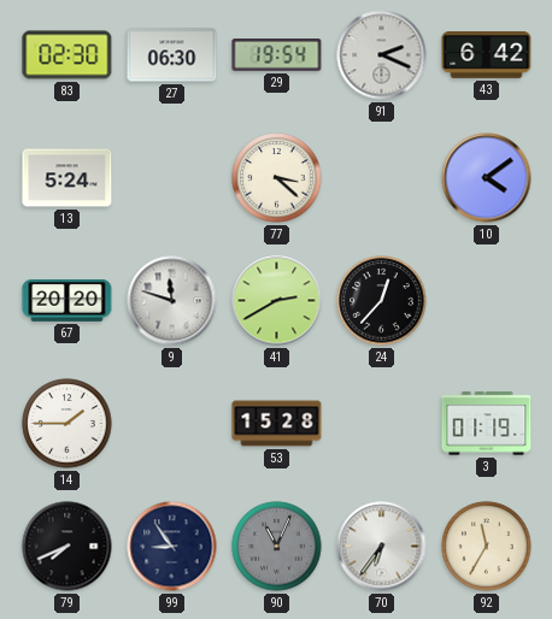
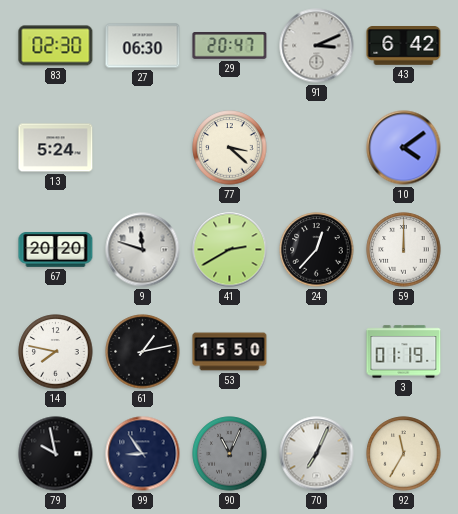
29: 19:54 -> 20:47
91: 2:19 -> 3:11
59: none -> 12:00
14: 1:45 -> 7:47
61: none -> 1:13
53: 15:28 -> 15:50
79: 7:41 -> 9:58
70: 6:36 -> 7:04
